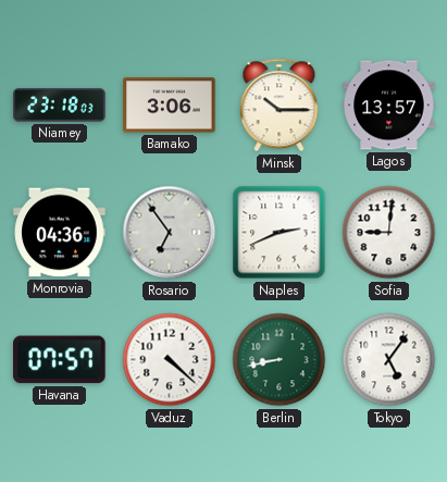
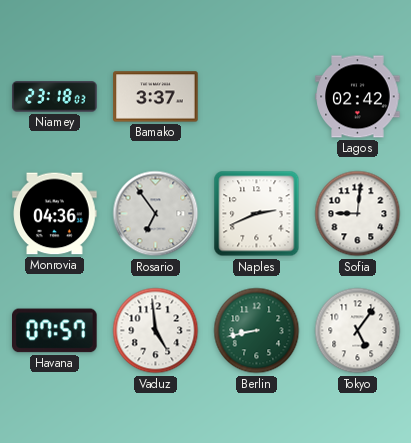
Bamako: 3:06 -> 3:37
Minsk: 10:15 -> none
Lagos: 13:57 -> 02:42
Vaduz: 4:22 -> 4:59
